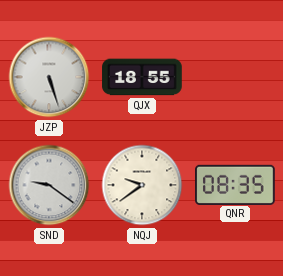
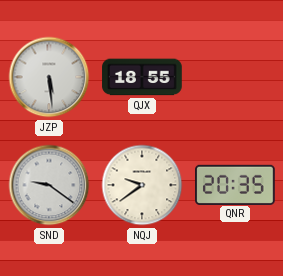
JZP: 5:27 -> 5:29
QNR: 08:35 -> 20:35
